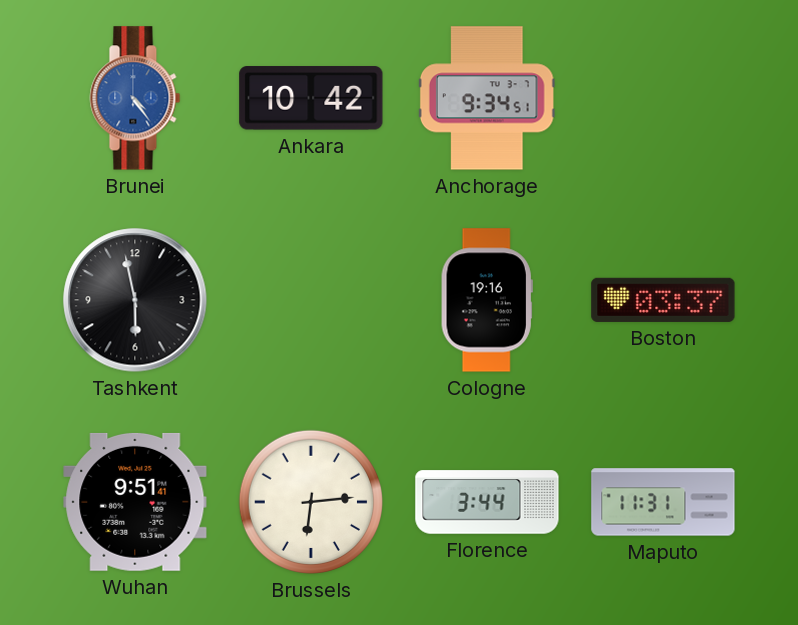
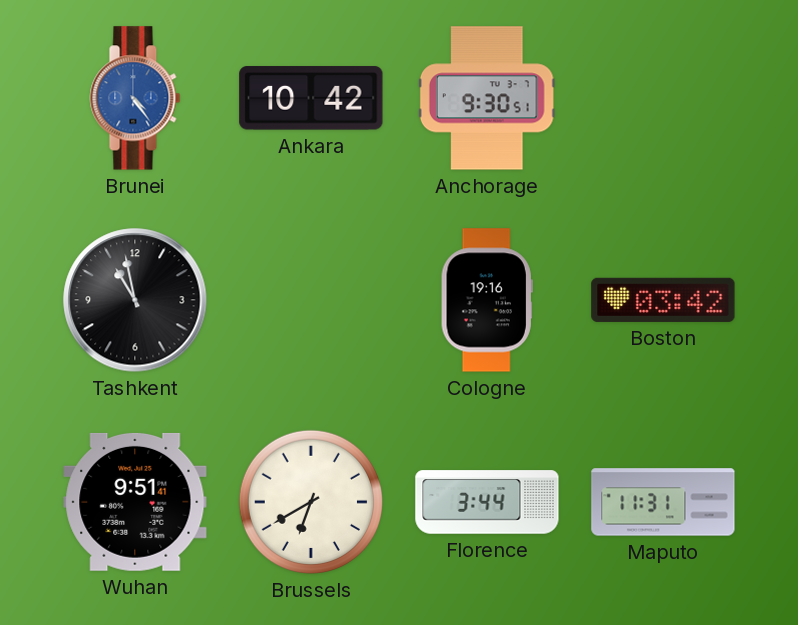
Anchorage: 9:34 -> 9:30
Tashkent: 5:58 -> 10:58
Boston: 03:37 -> 03:42
Brussels: 6:14 -> 6:40
